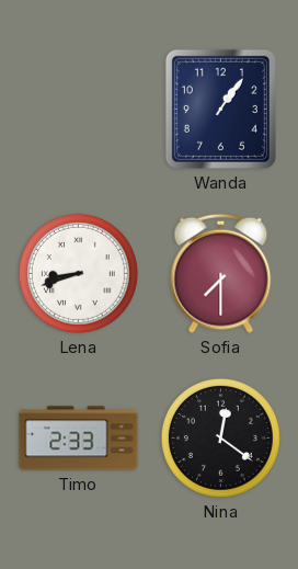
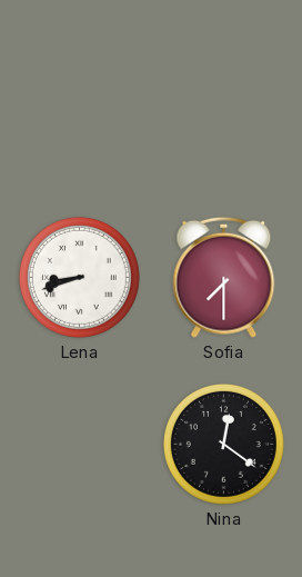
Wanda: 1:06 -> none
Timo: 2:33 -> none
